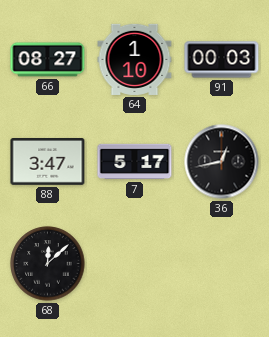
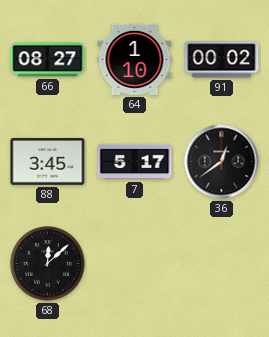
91: 00:03 -> 00:02
88: 3:47 -> 3:45
36: 12:43 -> 12:39
